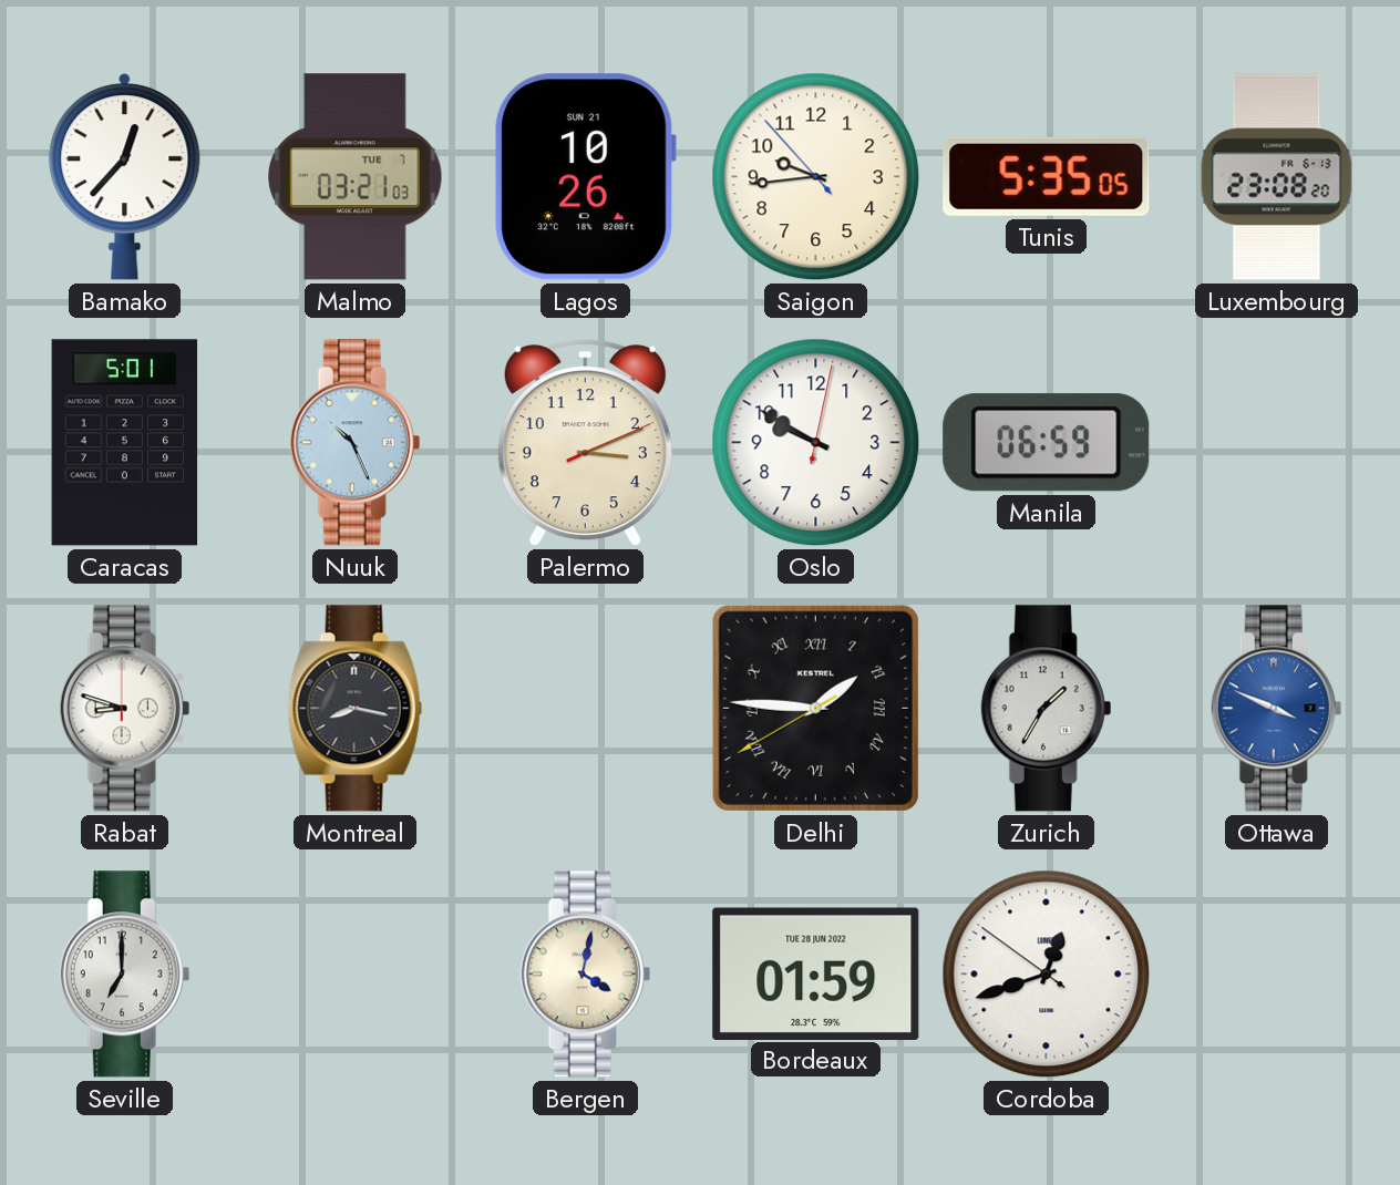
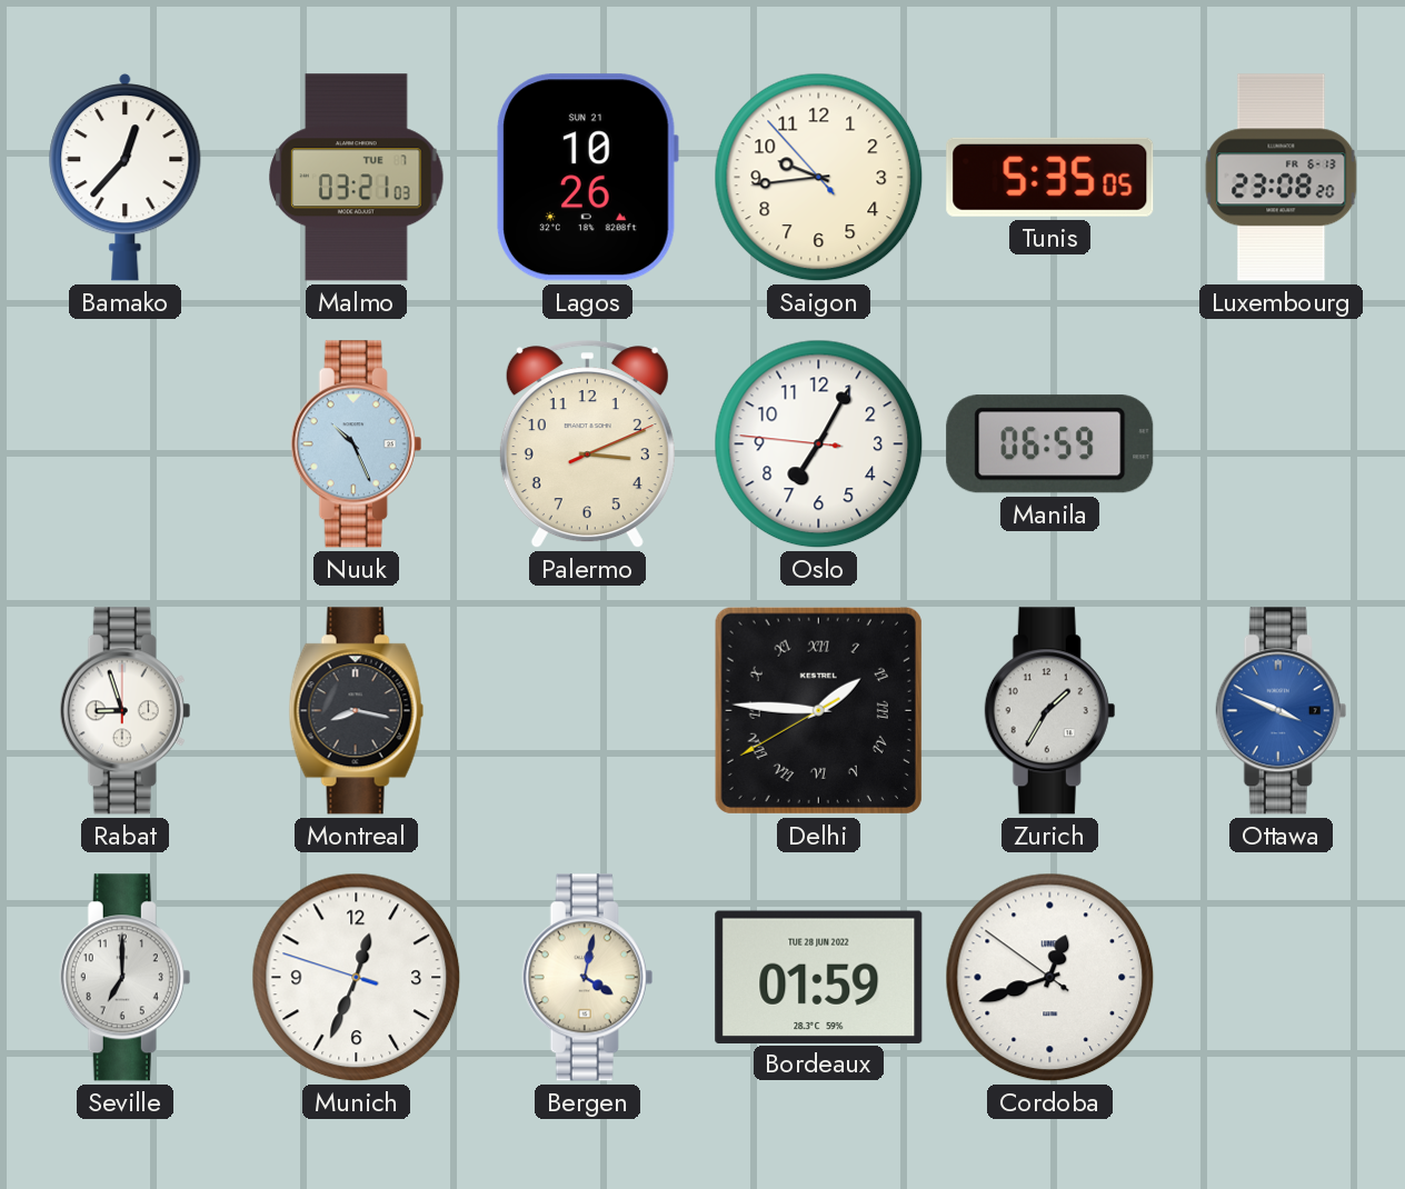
Caracas: 5:01 -> none
Oslo: 9:50 -> 7:04
Rabat: 8:48 -> 8:57
Munich: none -> 12:33
